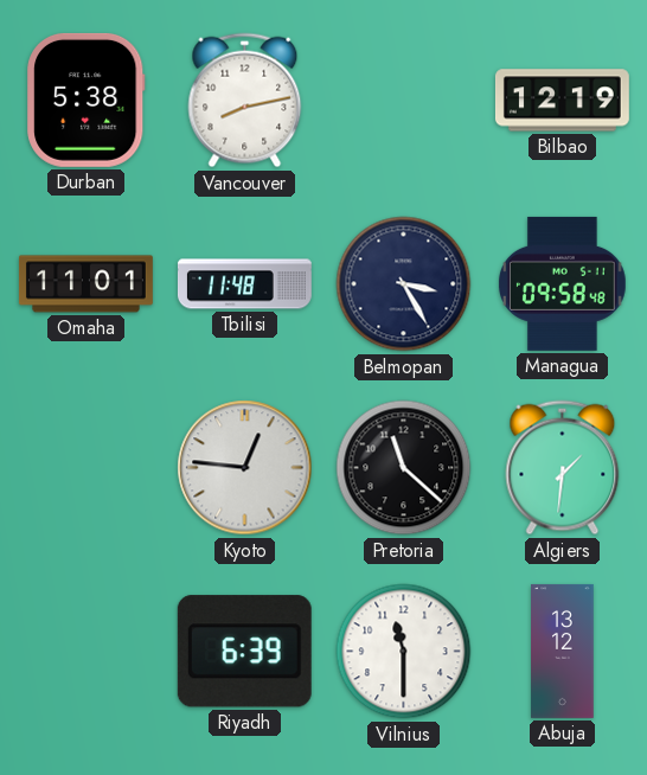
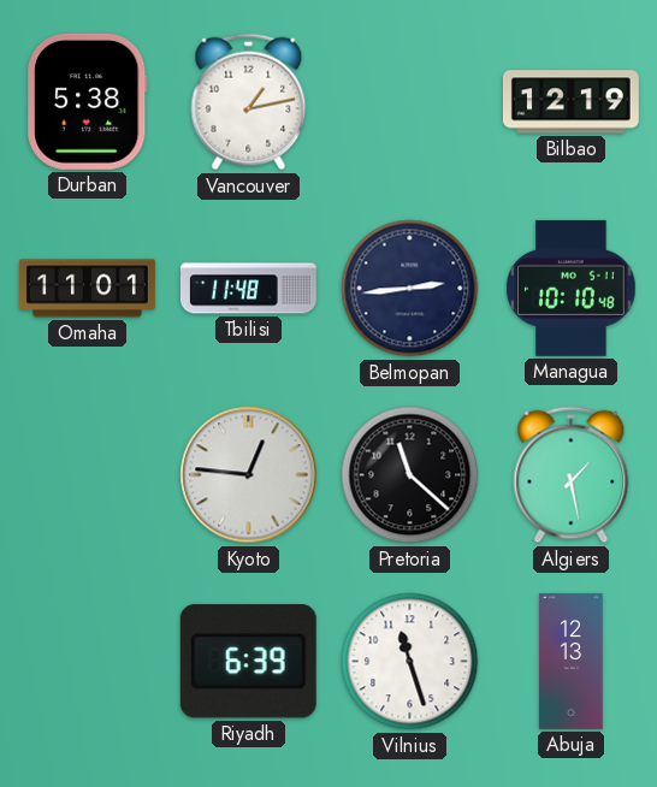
Vancouver: 8:13 -> 1:13
Belmopan: 3:25 -> 2:44
Managua: 09:58 -> 10:10
Algiers: 1:31 -> 1:28
Vilnius: 11:30 -> 11:27
Abuja: 13:12 -> 12:13
